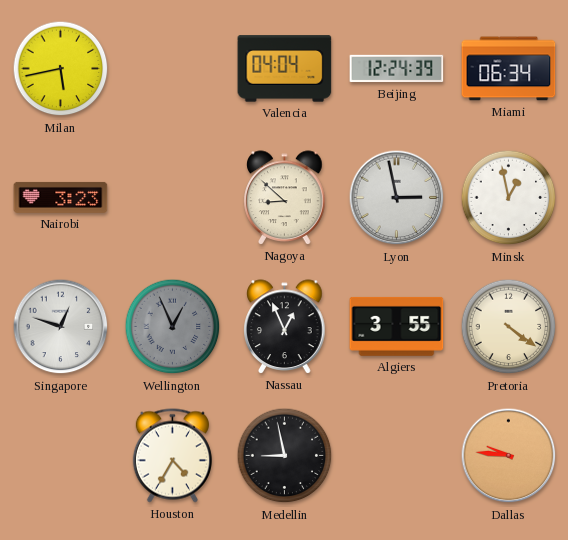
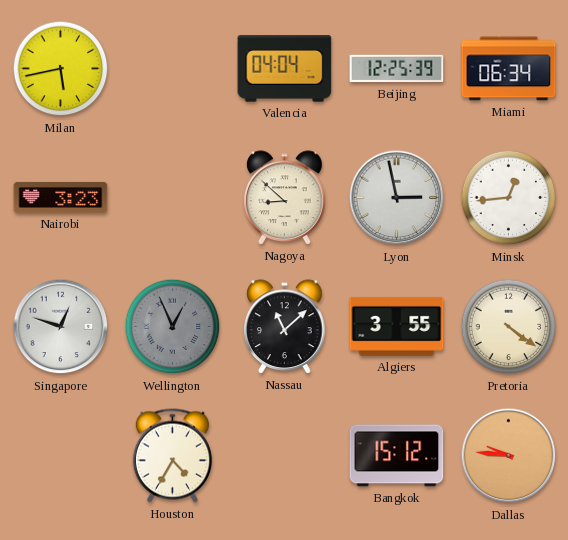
Beijing: 12:24 -> 12:25
Minsk: 12:58 -> 12:44
Nassau: 12:56 -> 11:08
Medellin: 8:58 -> none
Bangkok: none -> 15:12
